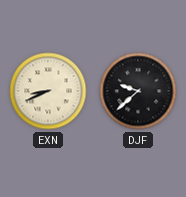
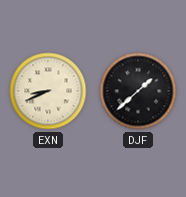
DJF: 9:38 -> 1:38
